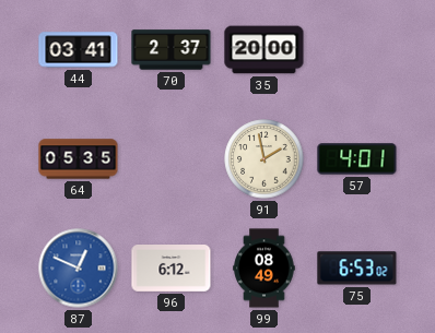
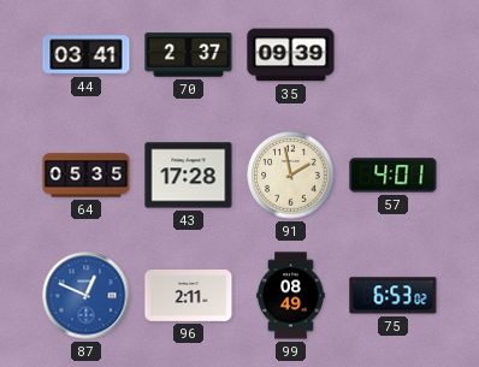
35: 20:00 -> 09:39
43: none -> 17:28
96: 6:12 -> 2:11
